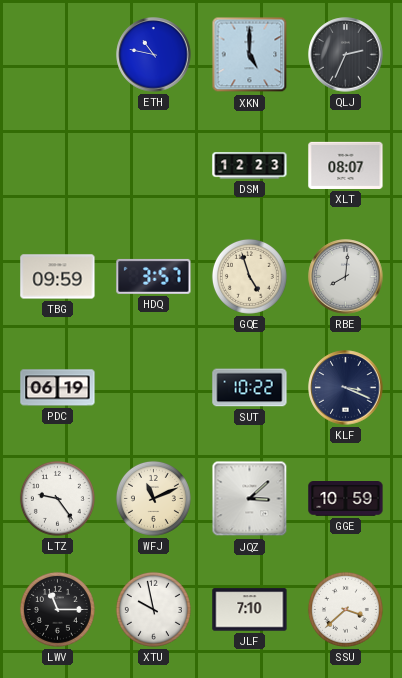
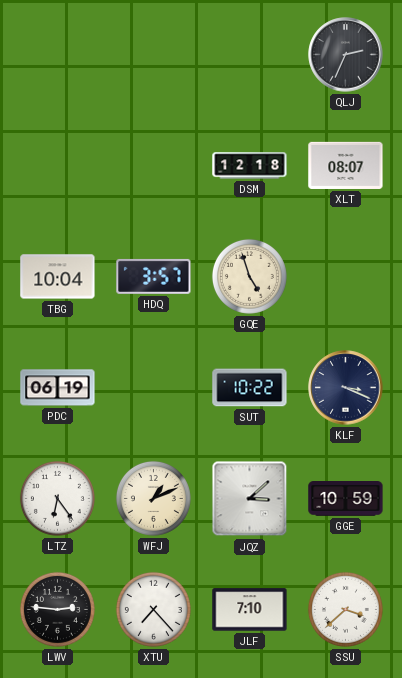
ETH: 10:47 -> none
XKN: 5:00 -> none
DSM: 12:23 -> 12:18
TBG: 09:59 -> 10:04
RBE: 8:01 -> none
LTZ: 9:24 -> 6:24
WFJ: 11:11 -> 1:11
LWV: 11:15 -> 2:46
XTU: 9:58 -> 7:23
